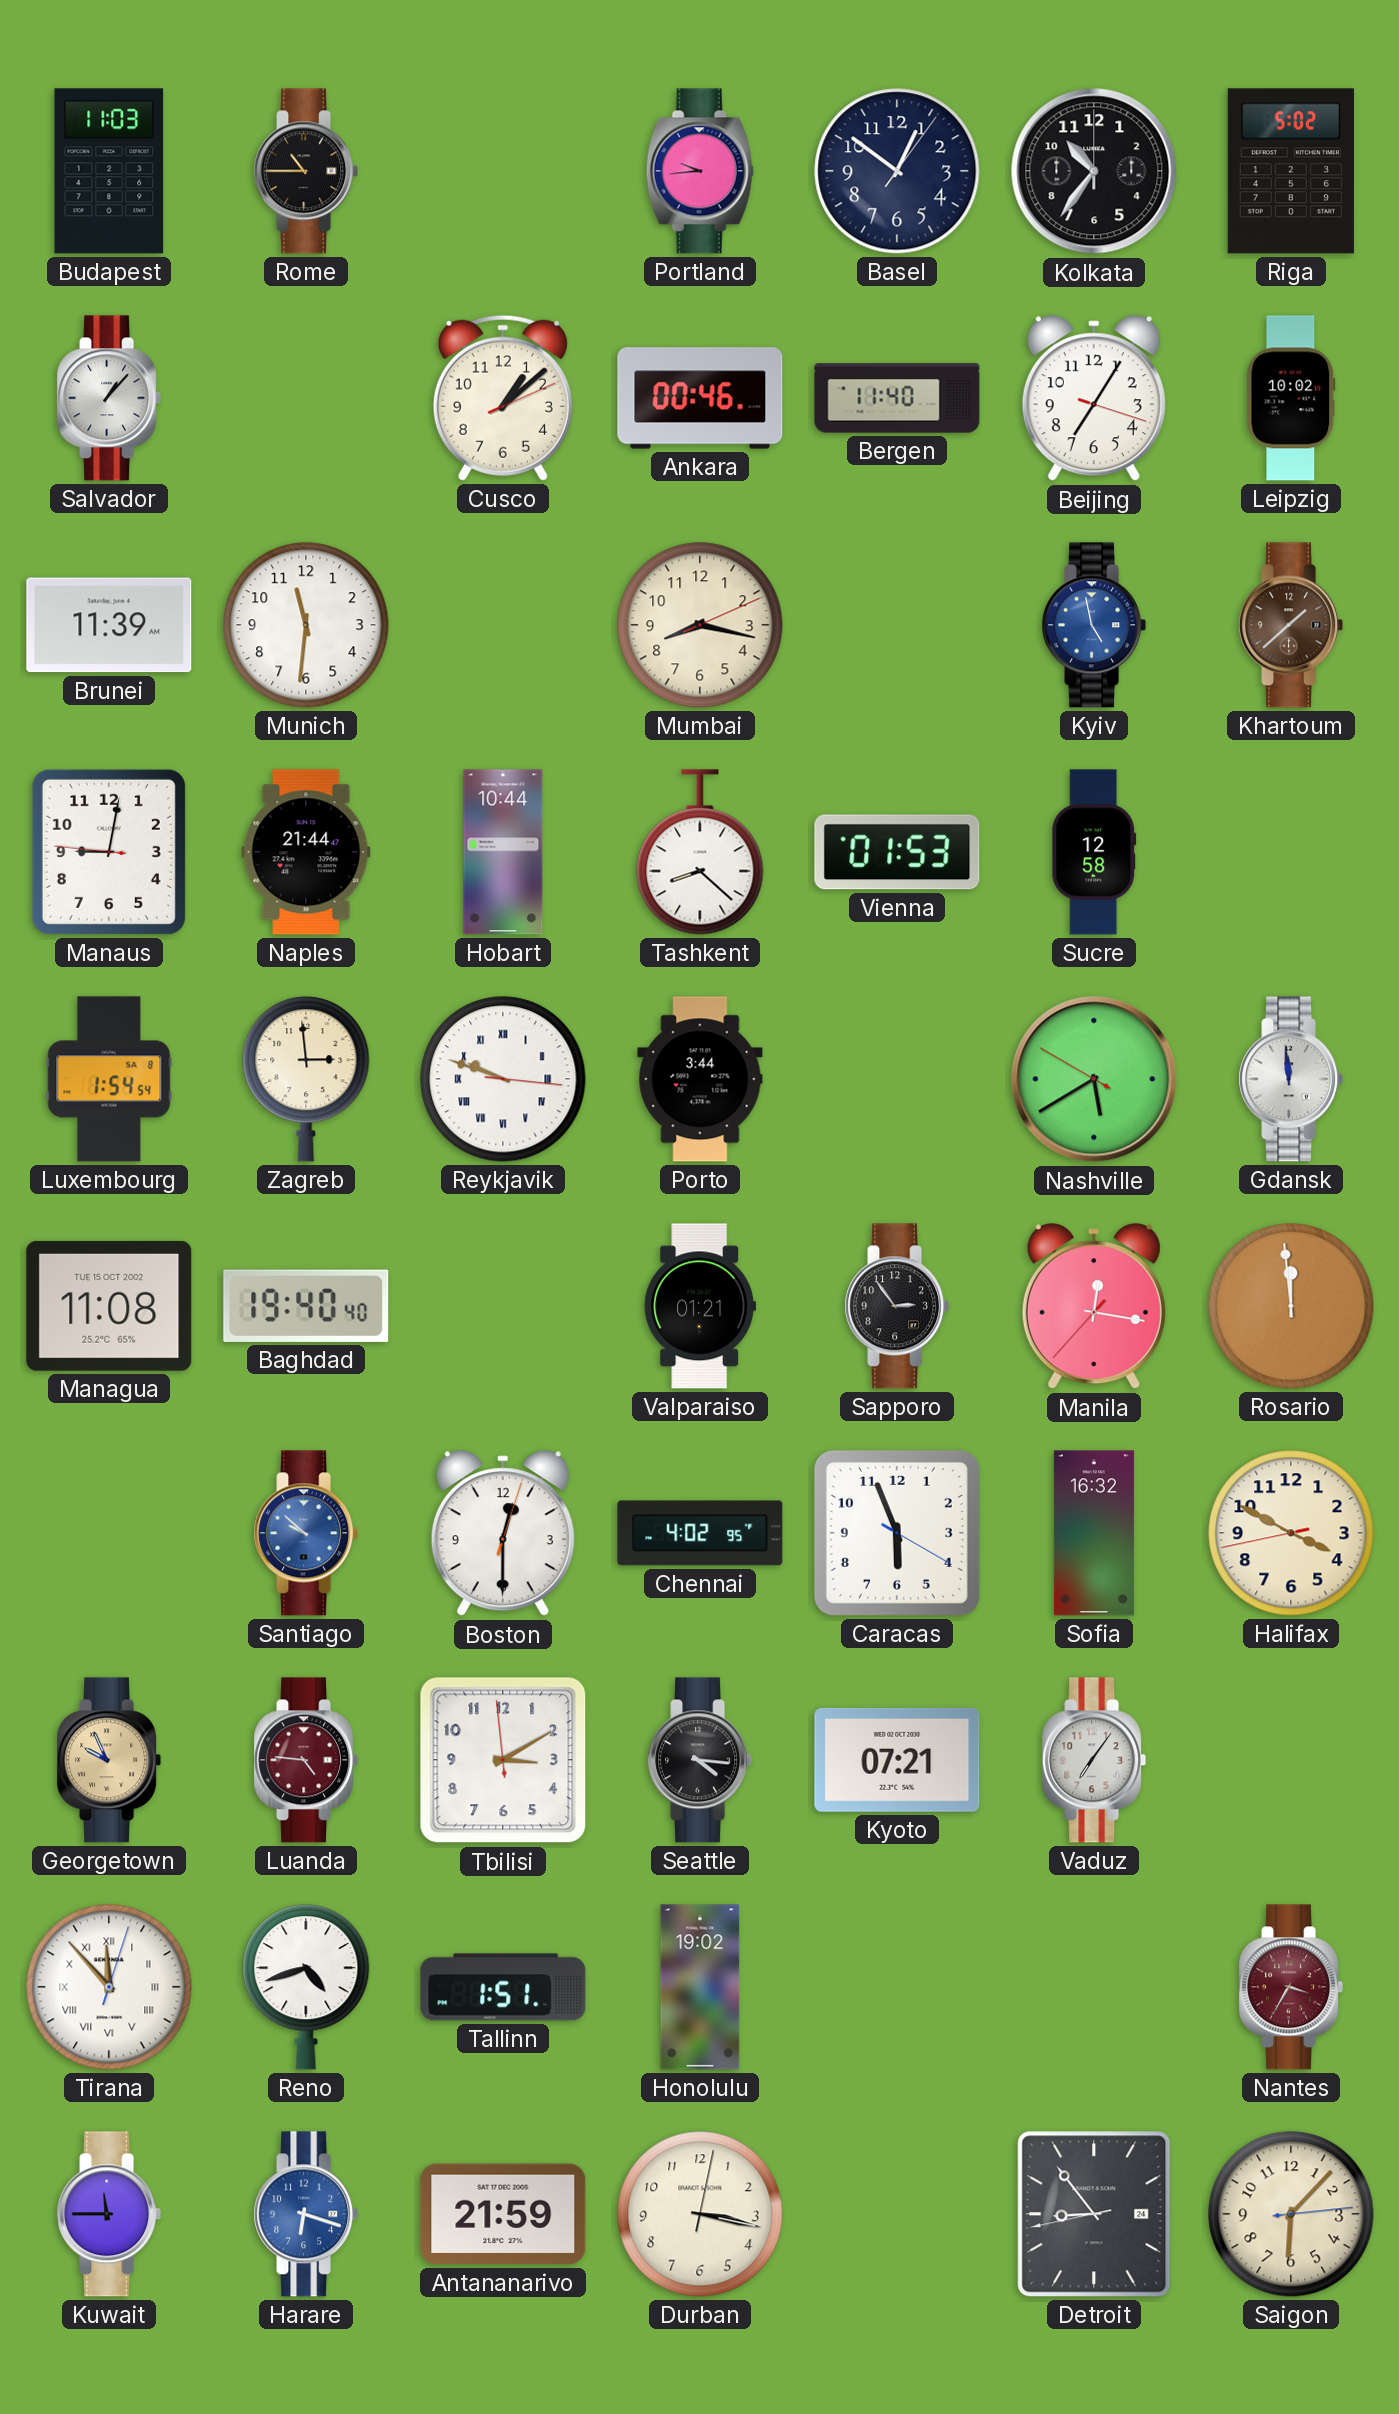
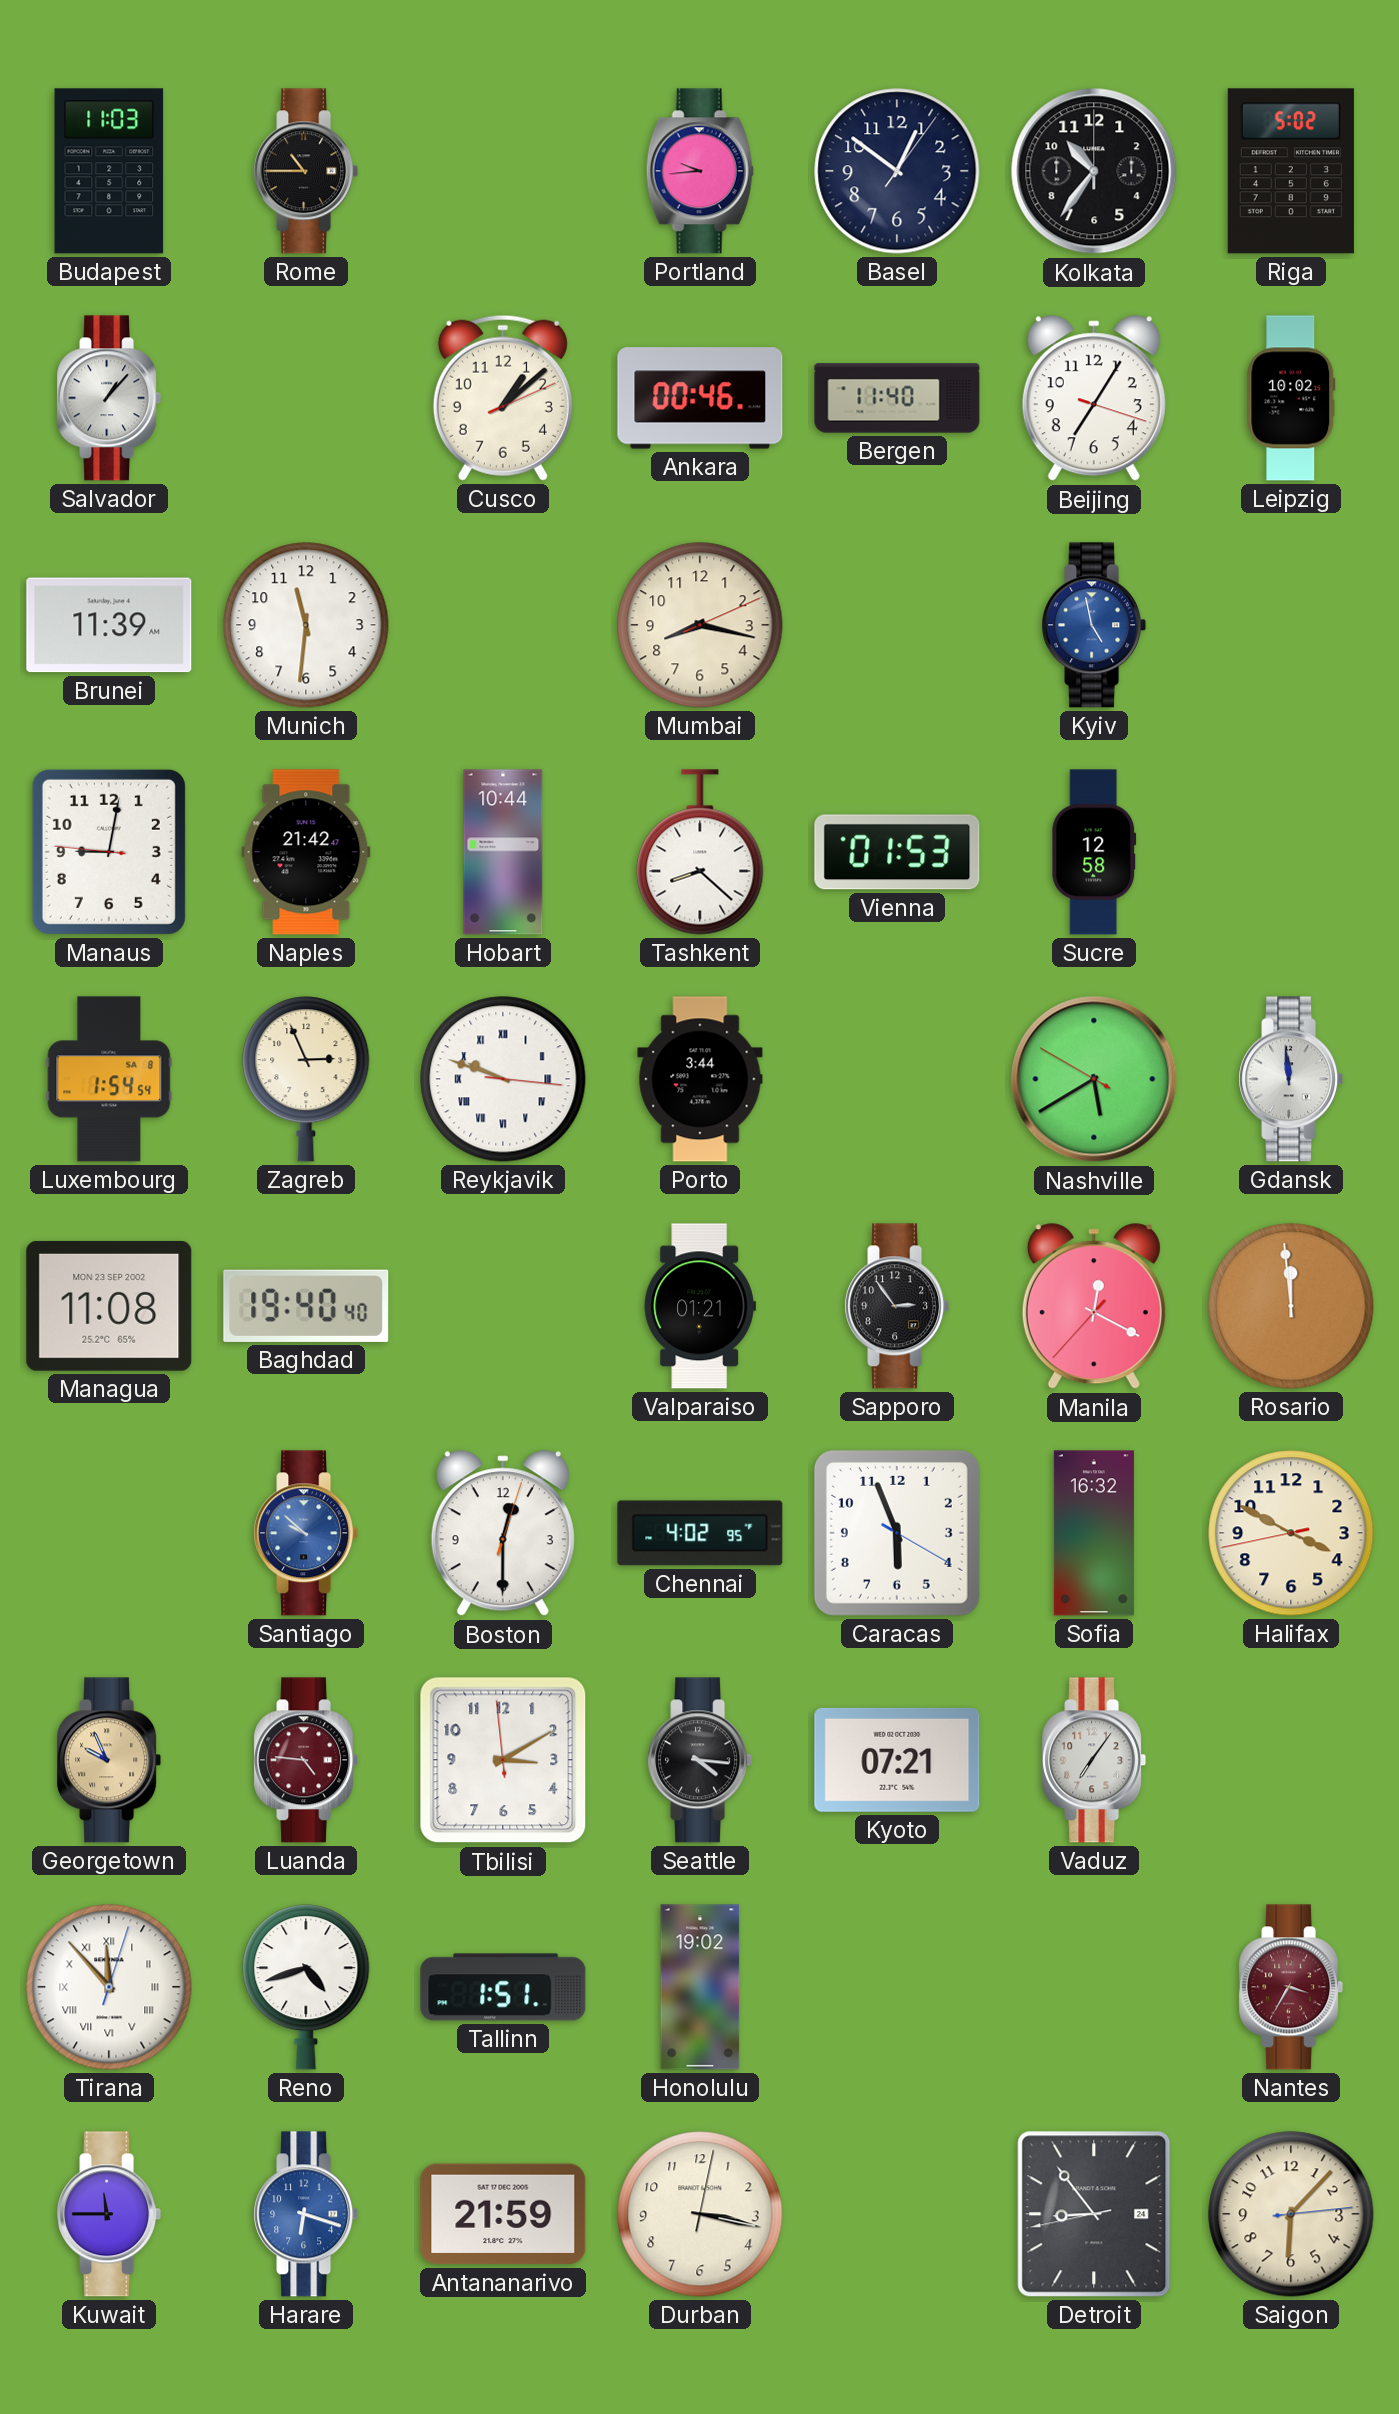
Khartoum: 1:38 -> none
Naples: 21:44 -> 21:42
Zagreb: 2:59 -> 2:56
Managua date: TUE 15 OCT 2002 -> MON 23 SEP 2002
Manila: 12:16 -> 12:19
